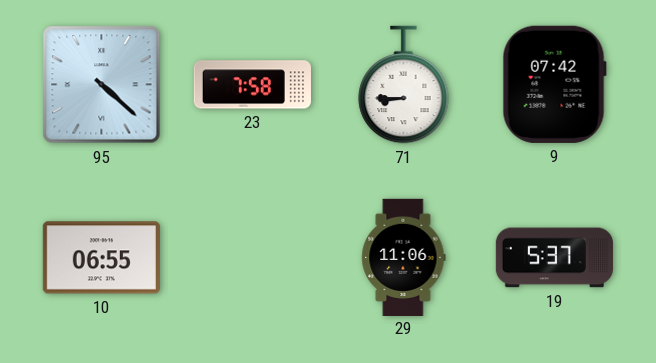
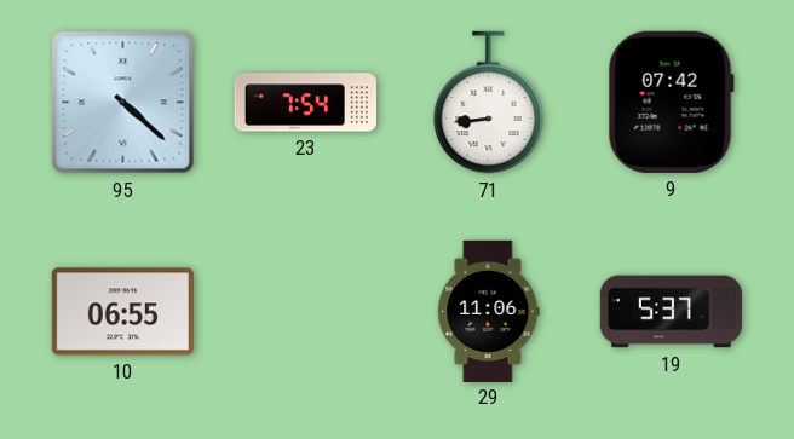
23: 7:58 -> 7:54
71: 8:45 -> 8:44
